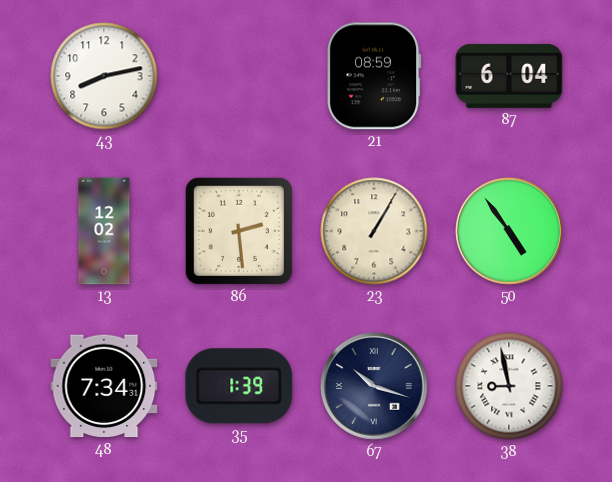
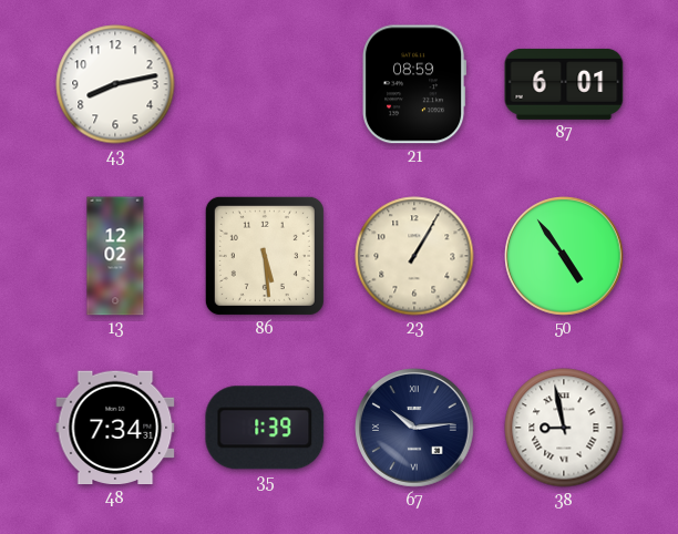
87: 6:04 -> 6:01
86: 2:29 -> 5:29
67: 10:18 -> 10:14
